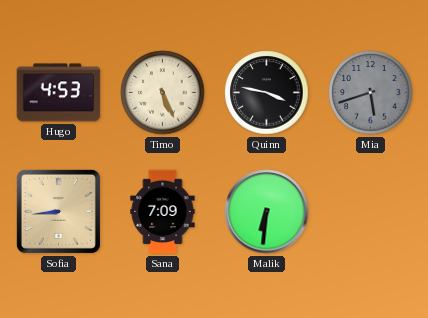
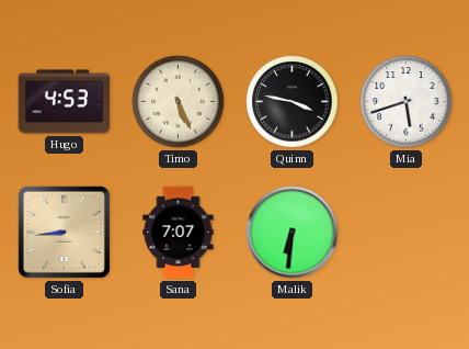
Mia dial: grey -> white
Sana: 7:09 -> 7:07
